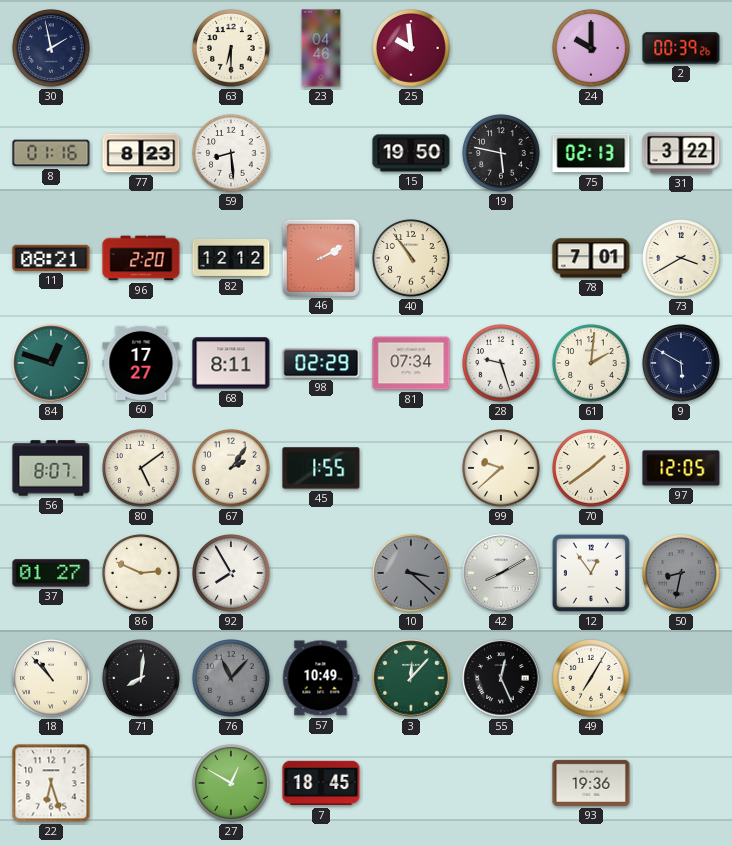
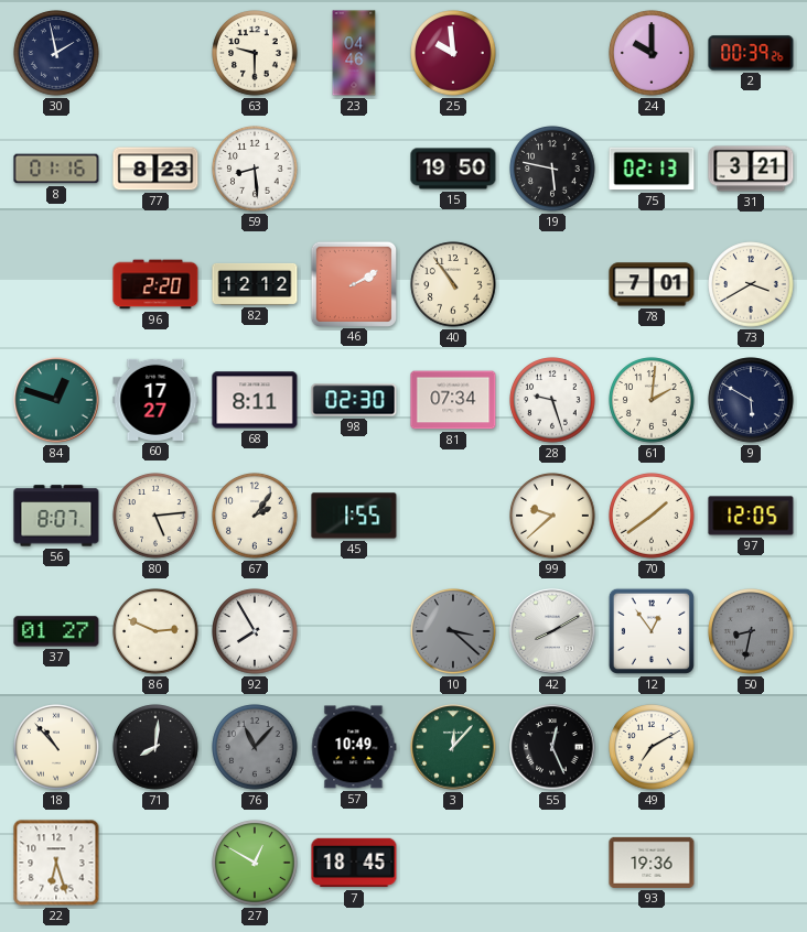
63: 6:30 -> 9:30
31: 3:22 -> 3:21
11: 08:21 -> none
98: 02:29 -> 02:30
80: 5:09 -> 5:14
49: 7:05 -> 7:10
